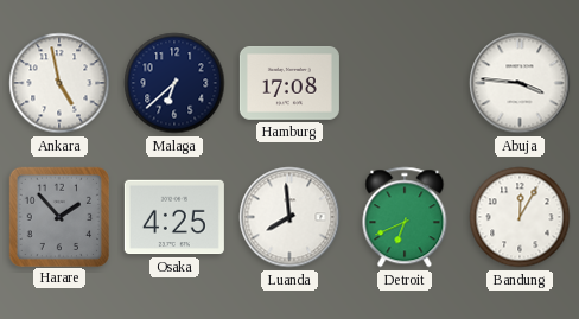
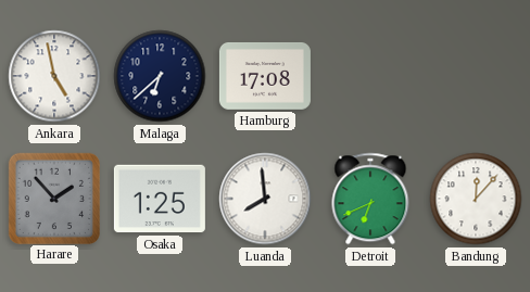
Abuja: 3:46 -> none
Osaka: 4:25 -> 1:25
Bandung: 12:05 -> 12:07
